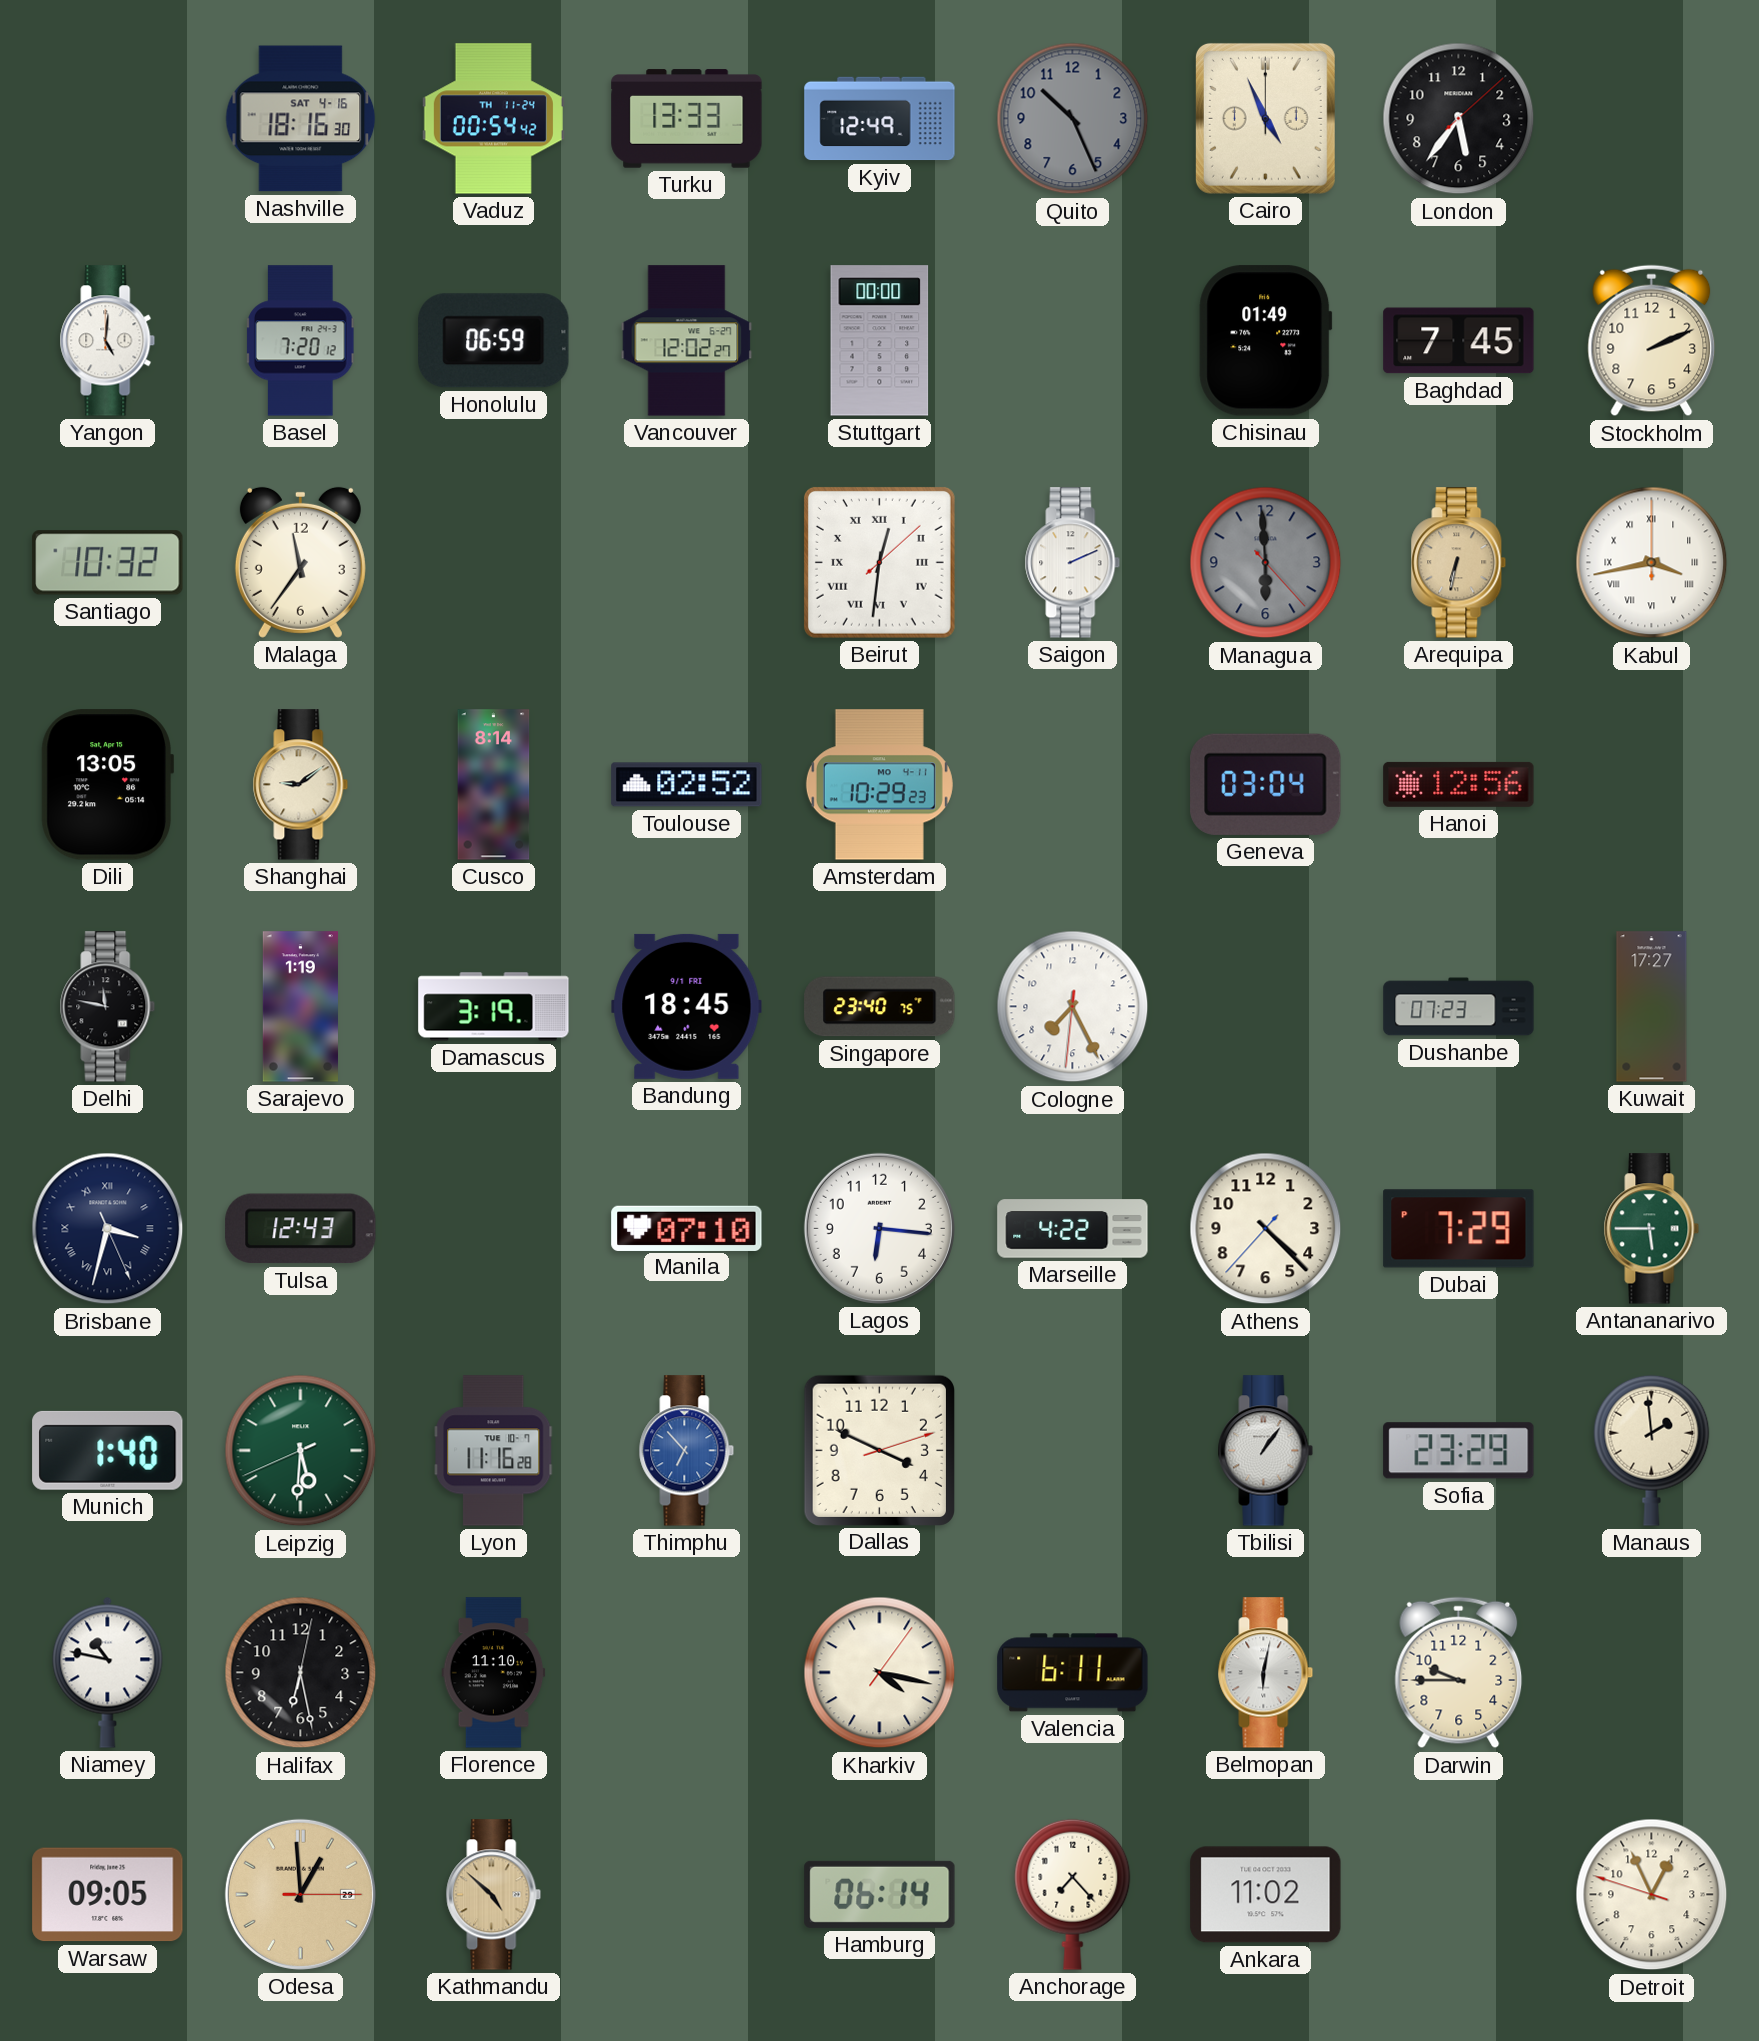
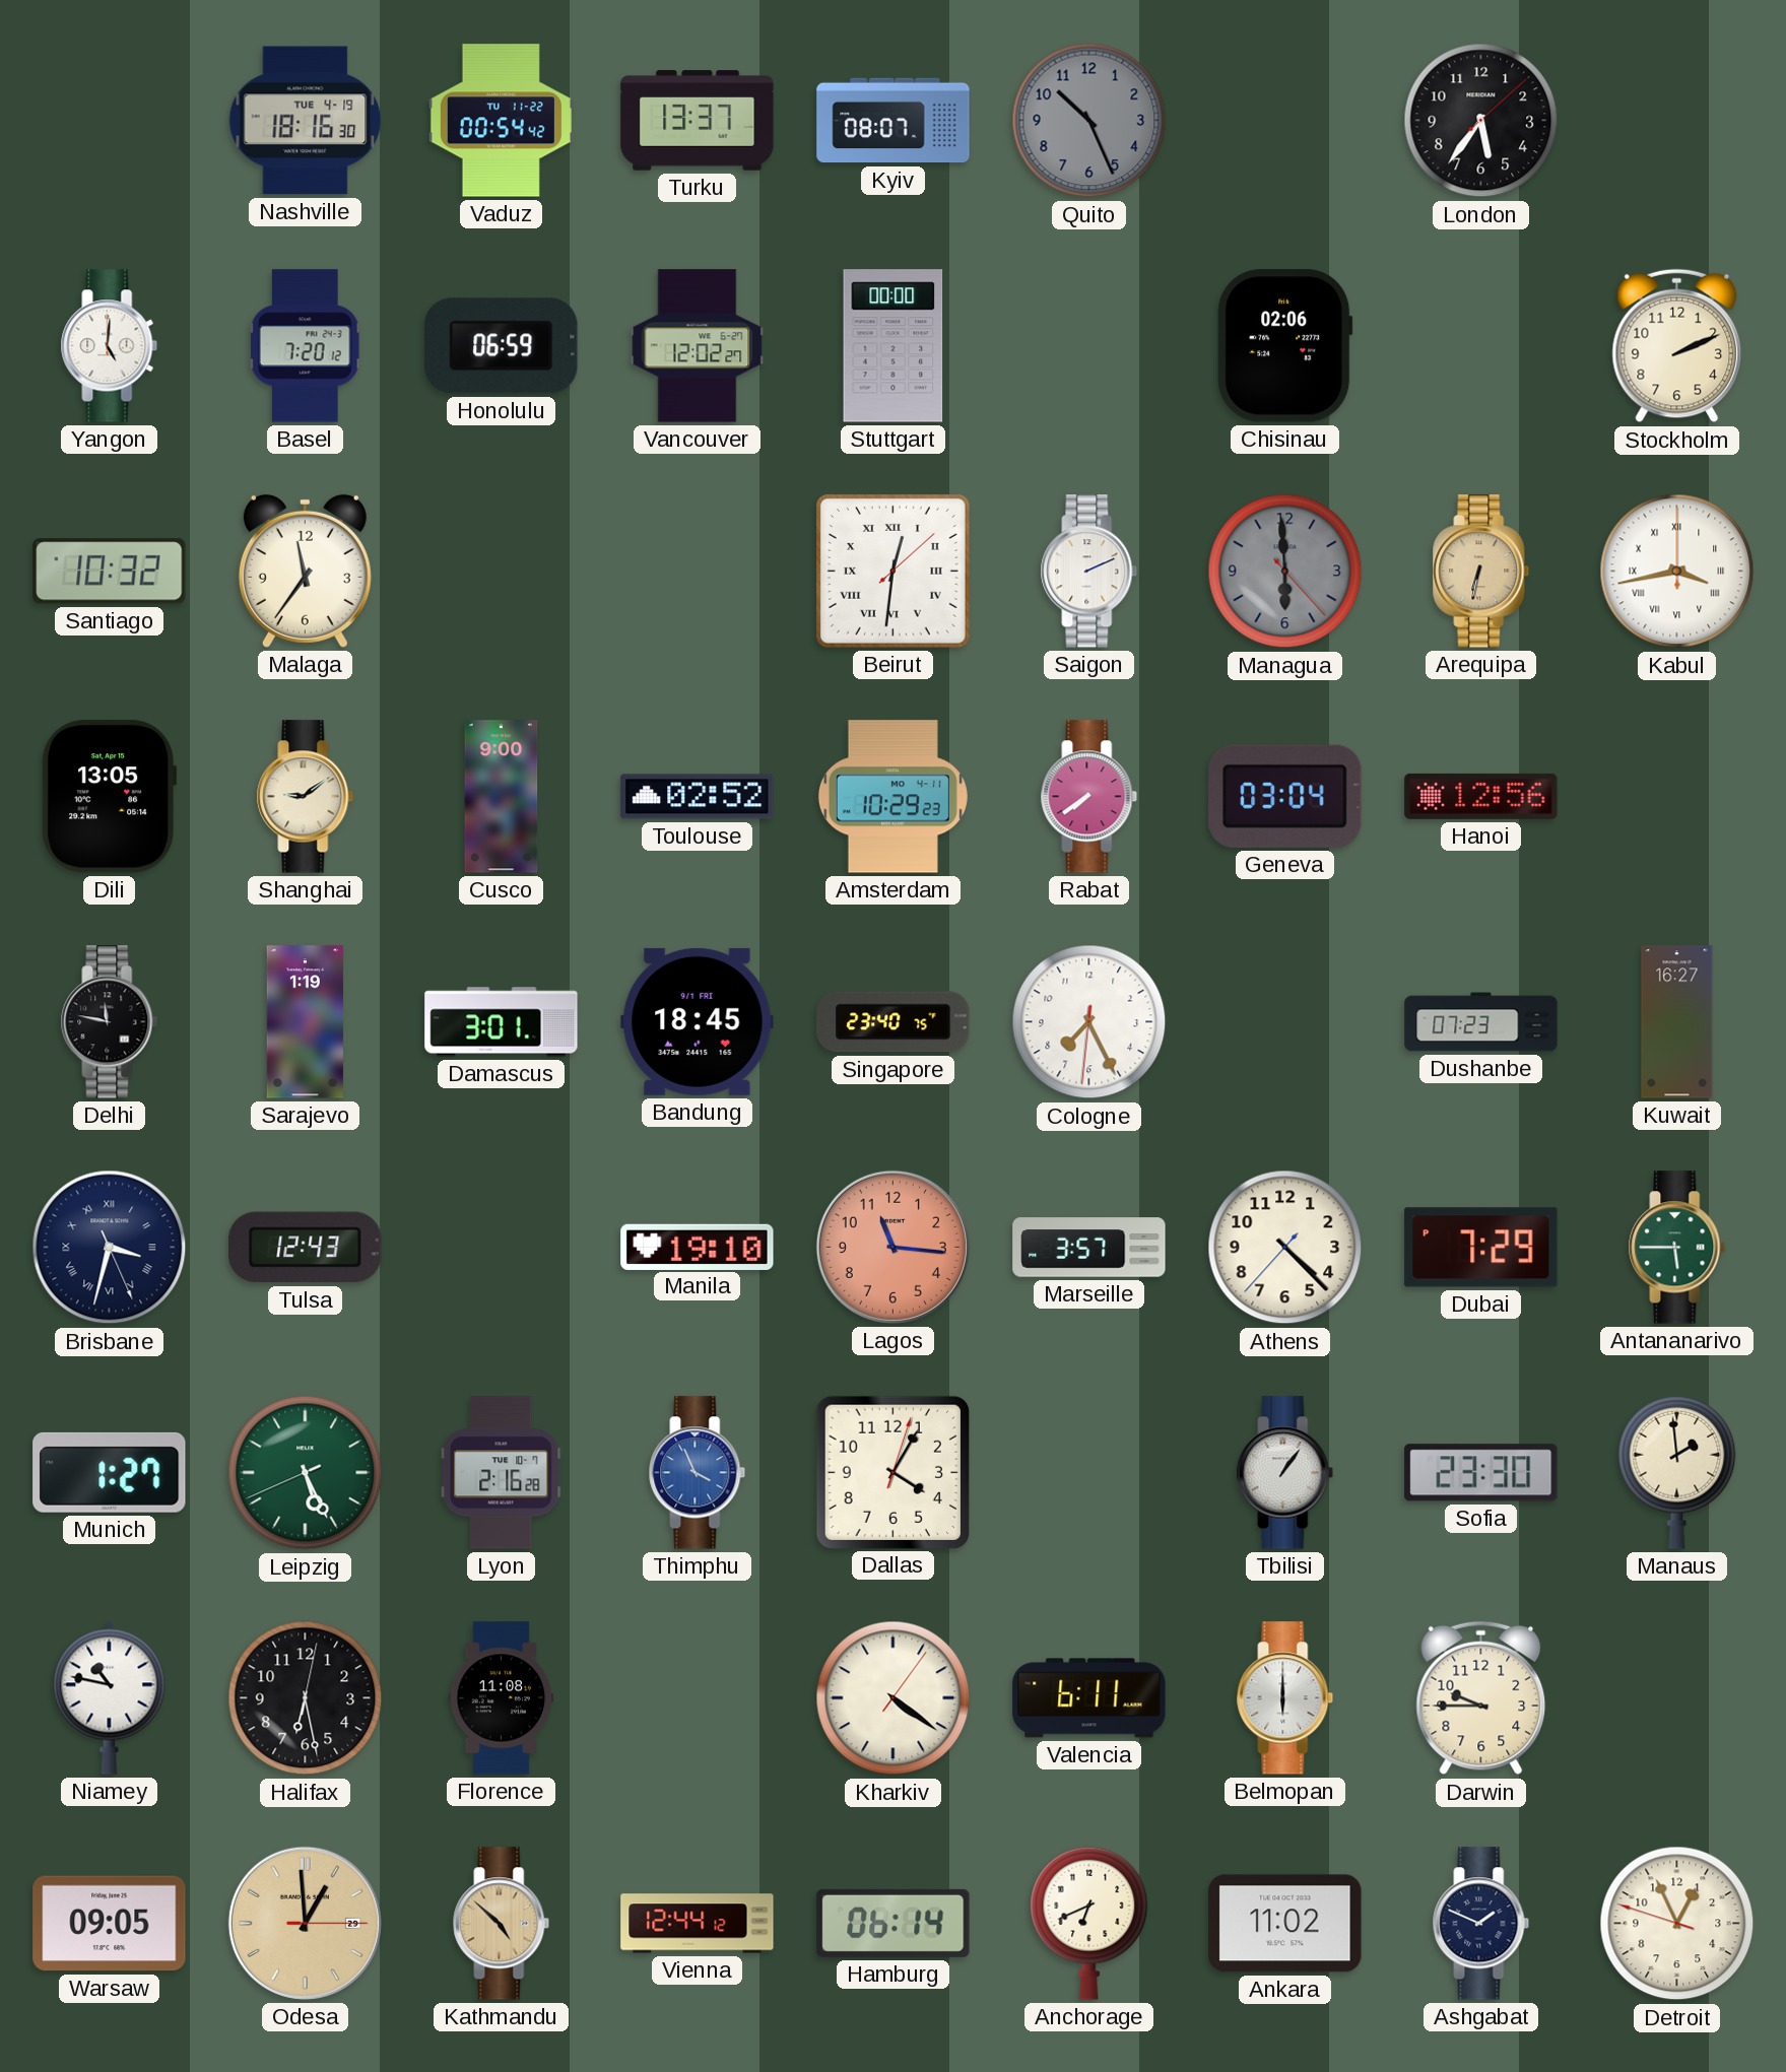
Nashville date: SAT 4-16 -> TUE 4-19
Vaduz date: TH 11-24 -> TU 11-22
Turku: 13:33 -> 13:37
Kyiv: 12:49 -> 08:07
Cairo: 4:56 -> none
Chisinau: 01:49 -> 02:06
Baghdad: 7:45 -> none
Cusco: 8:14 -> 9:00
Rabat: none -> 7:39
Damascus: 3:19 -> 3:01
Kuwait: 17:27 -> 16:27
Manila: 07:10 -> 19:10
Lagos: 6:16 -> 11:16
Lagos dial: white -> salmon
Marseille: 4:22 -> 3:57
Munich: 1:40 -> 1:27
Leipzig: 5:30 -> 5:25
Lyon: 11:16 -> 2:16
Thimphu: 6:53 -> 3:56
Dallas: 3:49 -> 4:05
Sofia: 23:29 -> 23:30
Florence: 11:10 -> 11:08
Kharkiv: 4:17 -> 4:21
Belmopan: 6:02 -> 6:00
Vienna: none -> 12:44
Anchorage: 7:23 -> 6:41
Ashgabat: none -> 1:49
